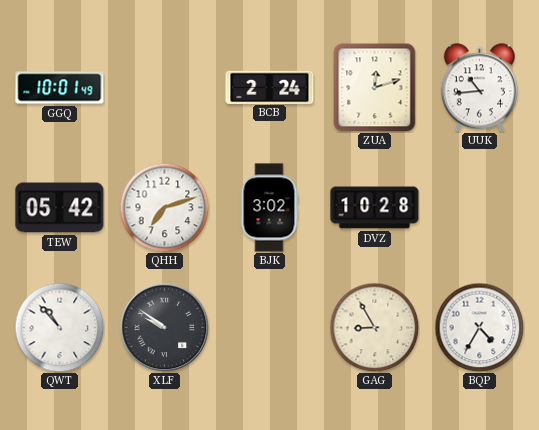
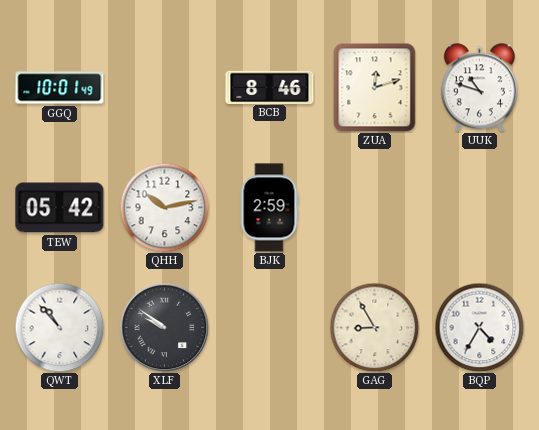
BCB: 2:24 -> 8:46
UUK: 10:44 -> 10:48
QHH: 7:12 -> 10:13
BJK: 3:02 -> 2:59
DVZ: 10:28 -> none
